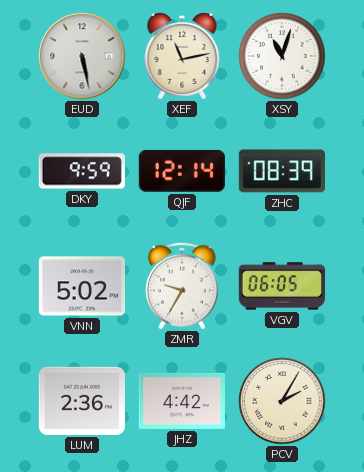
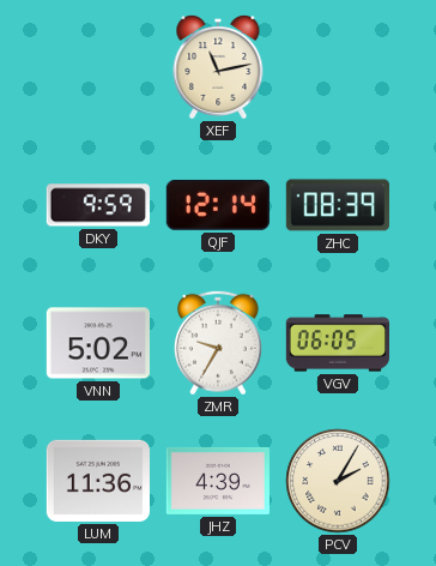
EUD: 5:28 -> none
XSY: 11:03 -> none
LUM: 2:36 -> 11:36
JHZ: 4:42 -> 4:39
